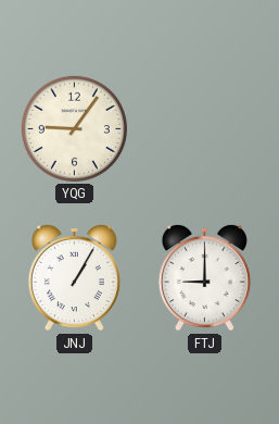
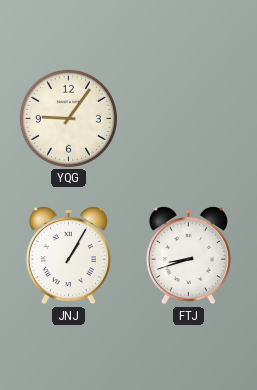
FTJ: 9:00 -> 8:42
